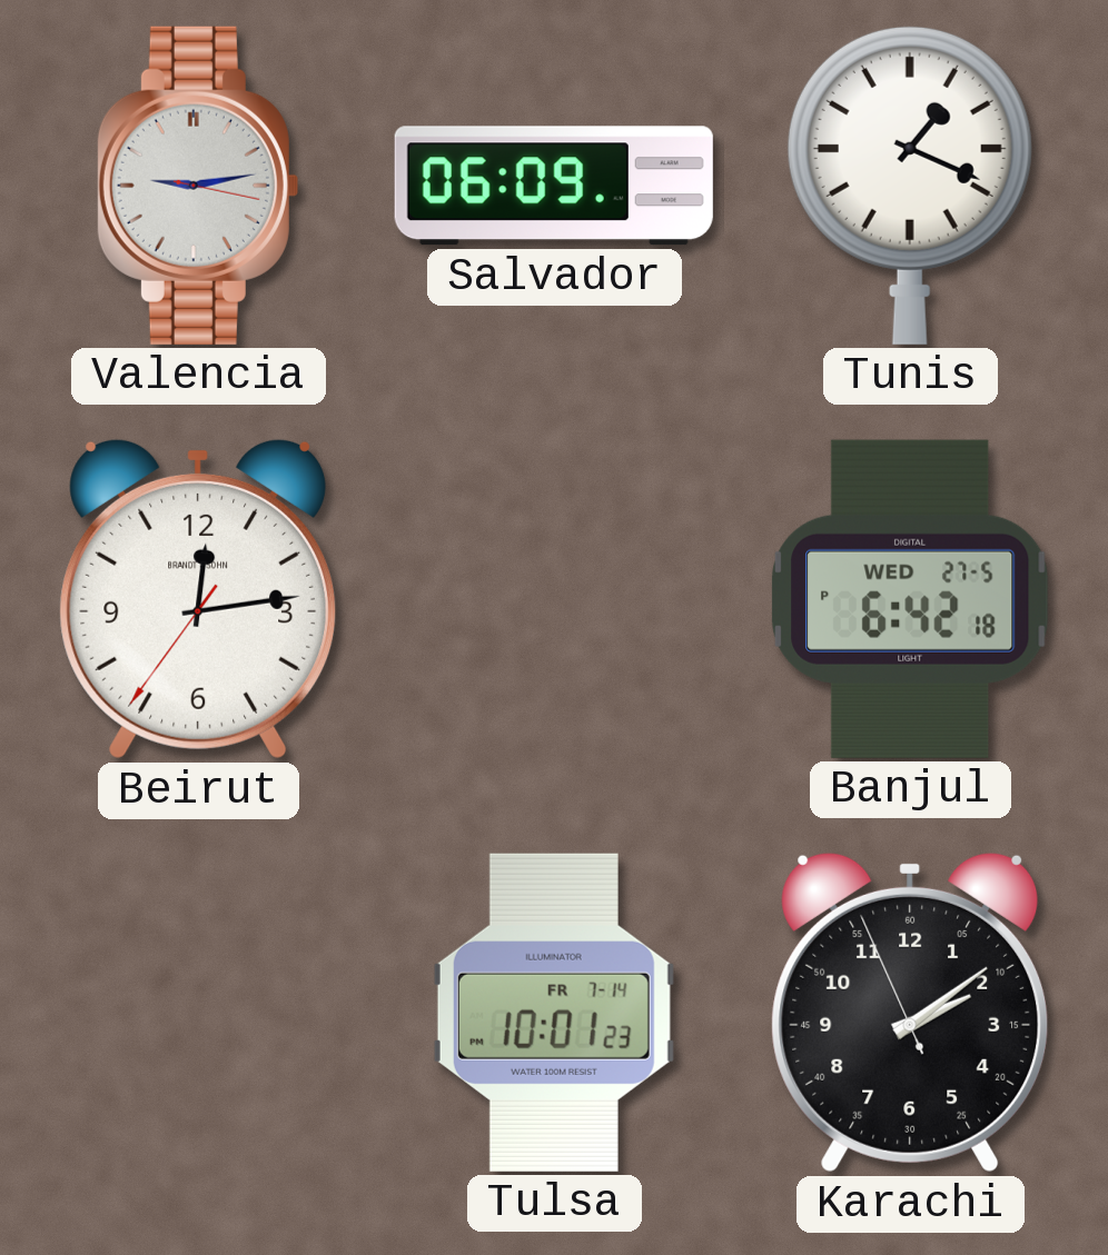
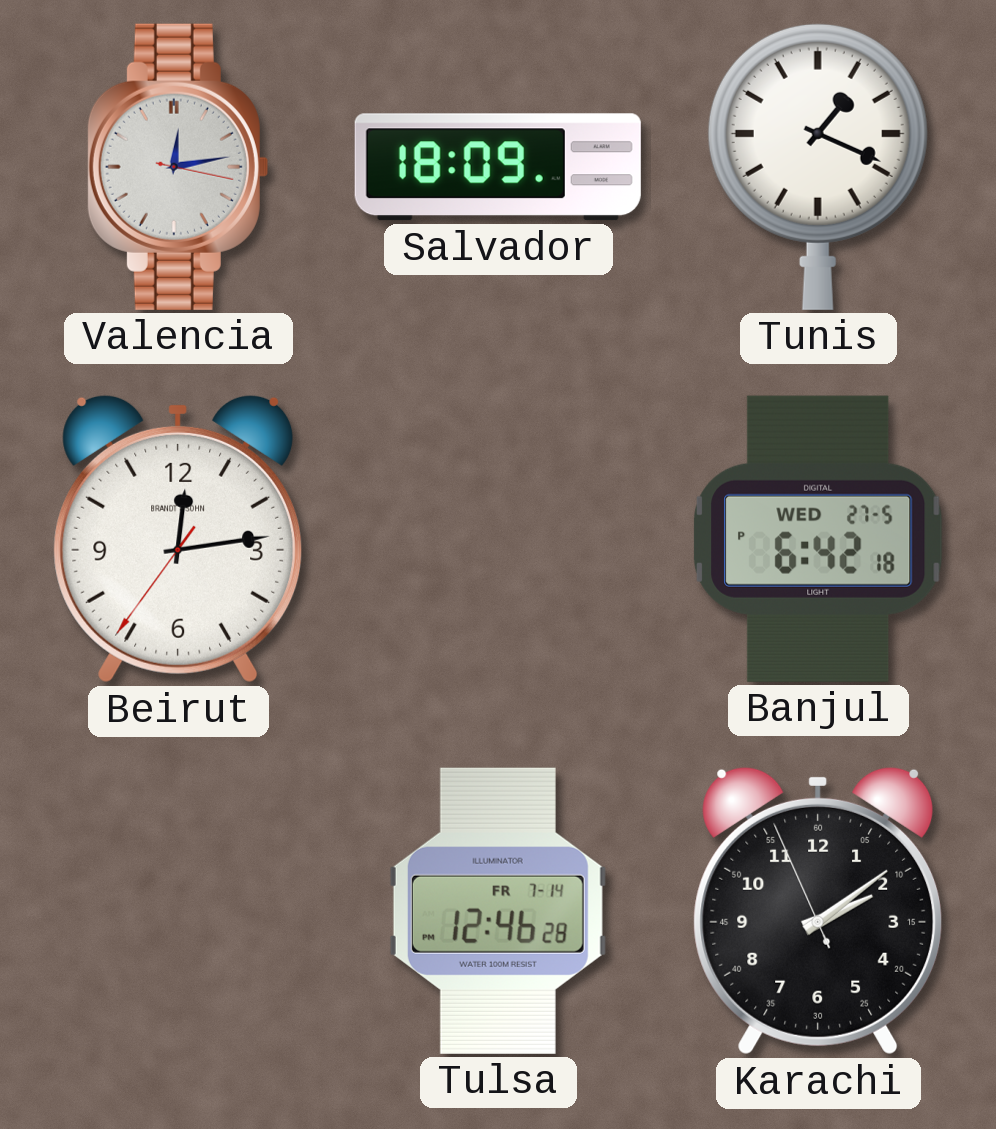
Valencia: 9:13 -> 12:13
Salvador: 06:09 -> 18:09
Tulsa: 10:01 -> 12:46
